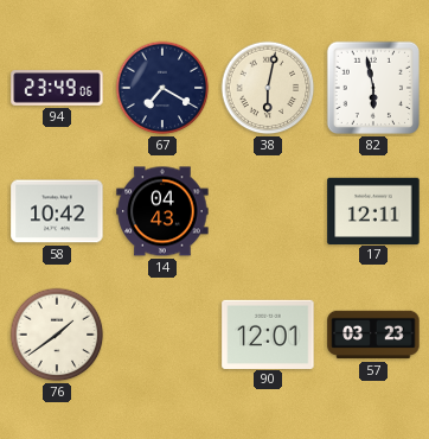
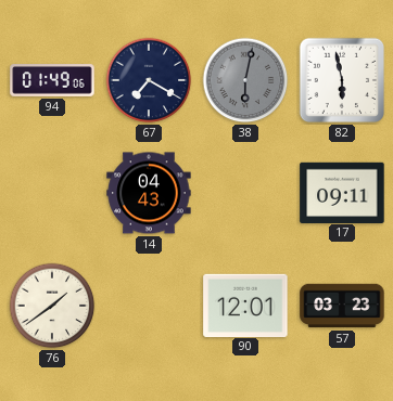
94: 23:49 -> 01:49
38 dial: cream -> grey
58: 10:42 -> none
17: 12:11 -> 09:11
